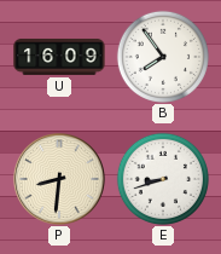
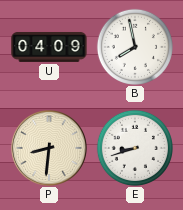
U: 16:09 -> 04:09
B: 7:54 -> 7:58
